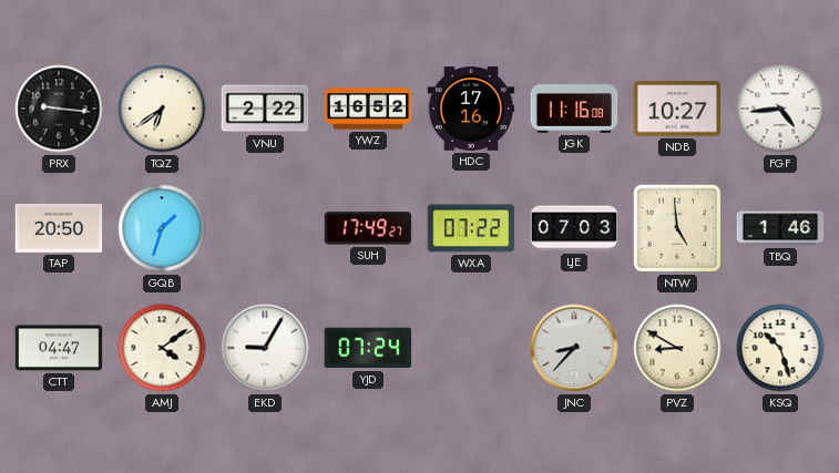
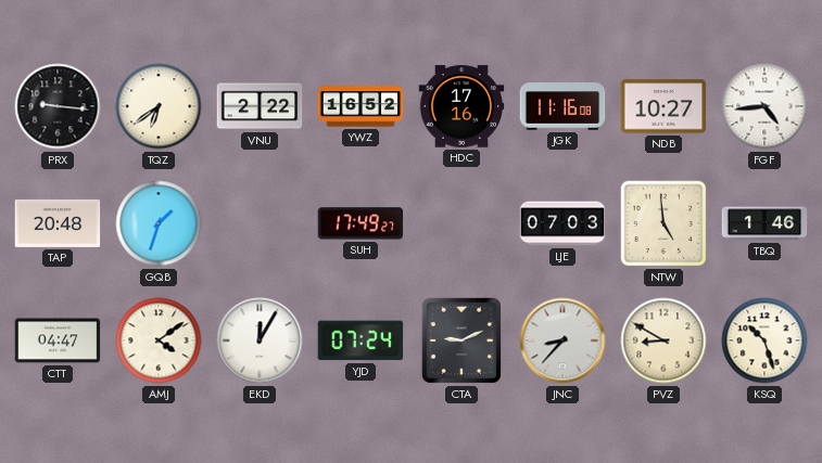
TAP: 20:50 -> 20:48
WXA: 07:22 -> none
EKD: 9:05 -> 12:05
CTA: none -> 9:11
